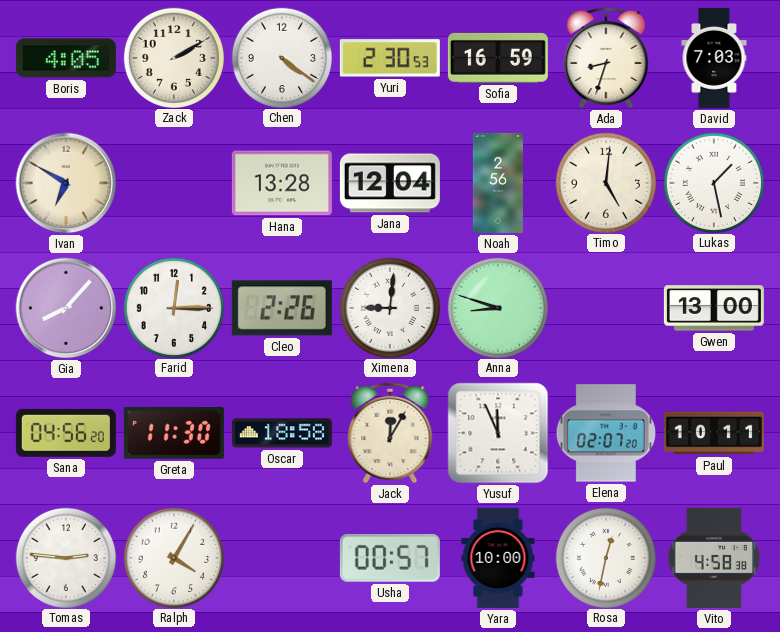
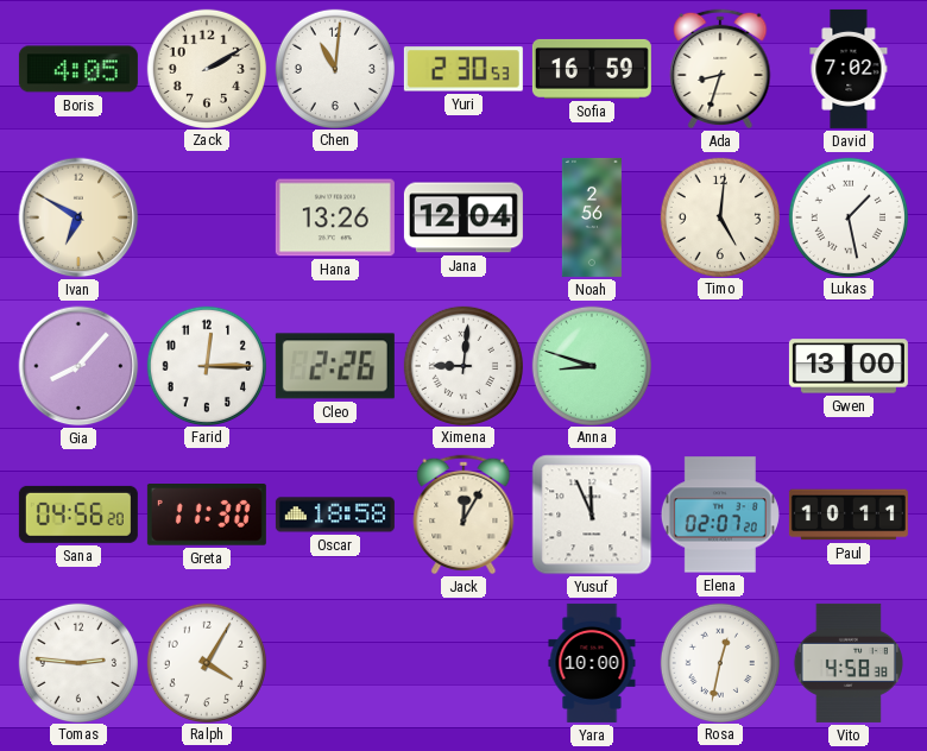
Chen: 4:21 -> 11:01
David: 7:03 -> 7:02
Hana: 13:28 -> 13:26
Usha: 00:57 -> none
